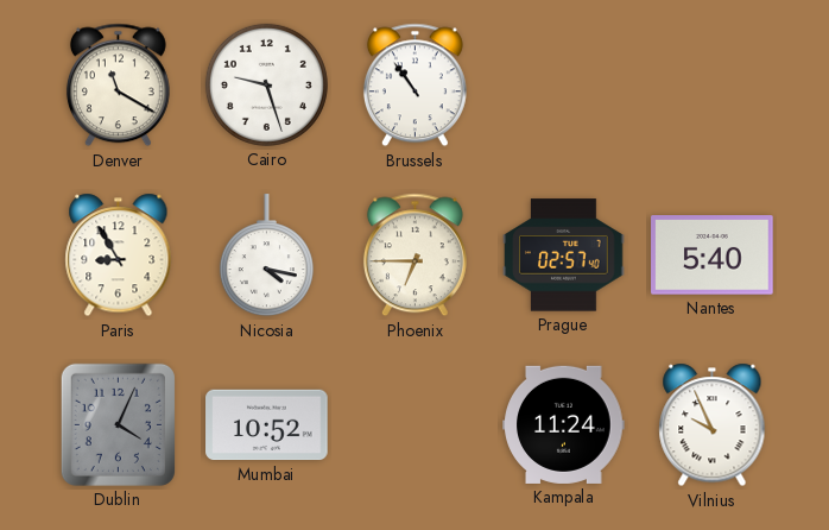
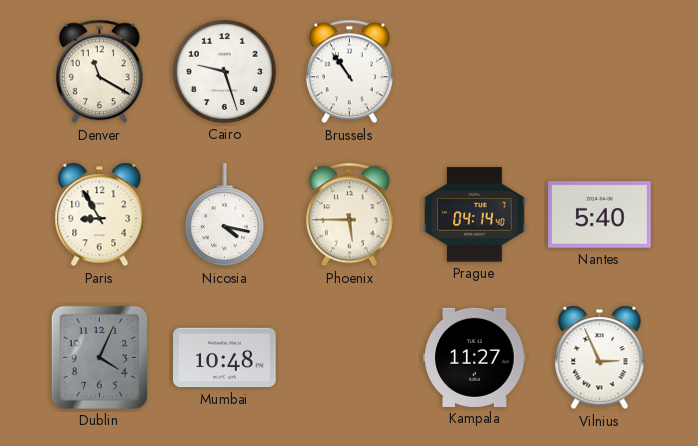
Phoenix: 6:45 -> 5:45
Prague: 02:57 -> 04:14
Mumbai: 10:52 -> 10:48
Kampala: 11:24 -> 11:27
Vilnius: 9:56 -> 2:56
